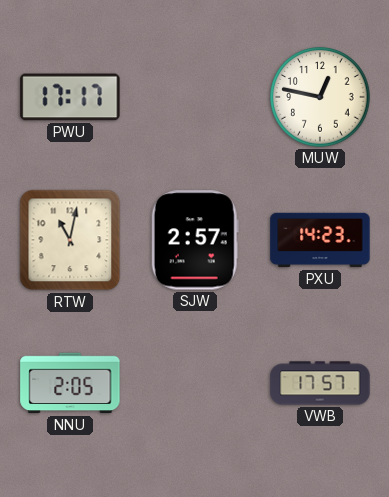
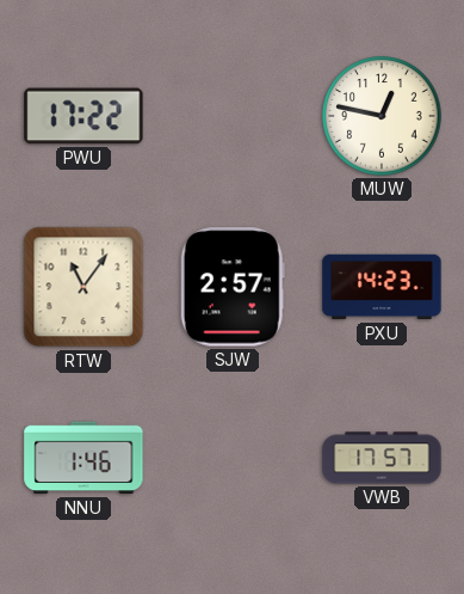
PWU: 17:17 -> 17:22
RTW: 11:02 -> 11:06
NNU: 2:05 -> 1:46
